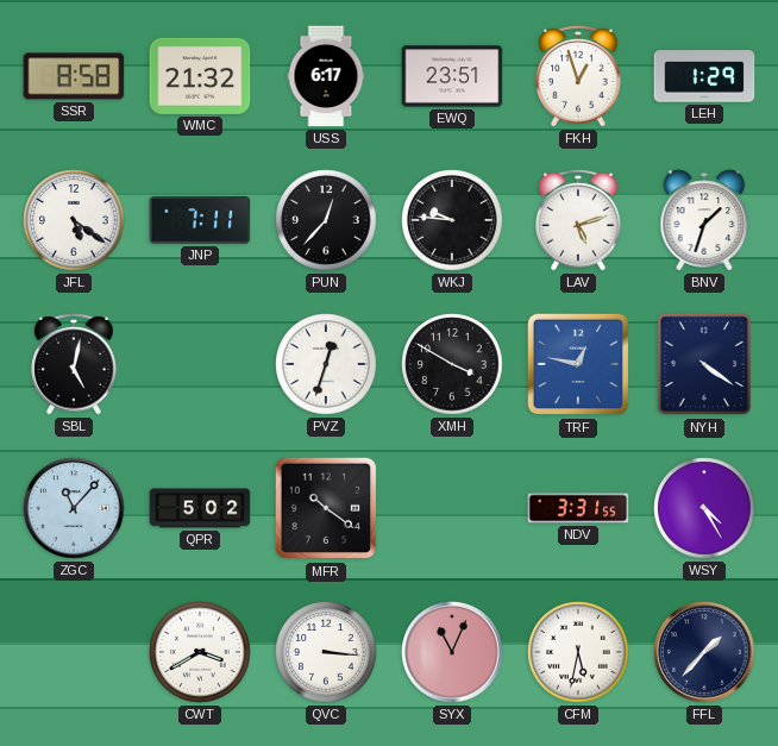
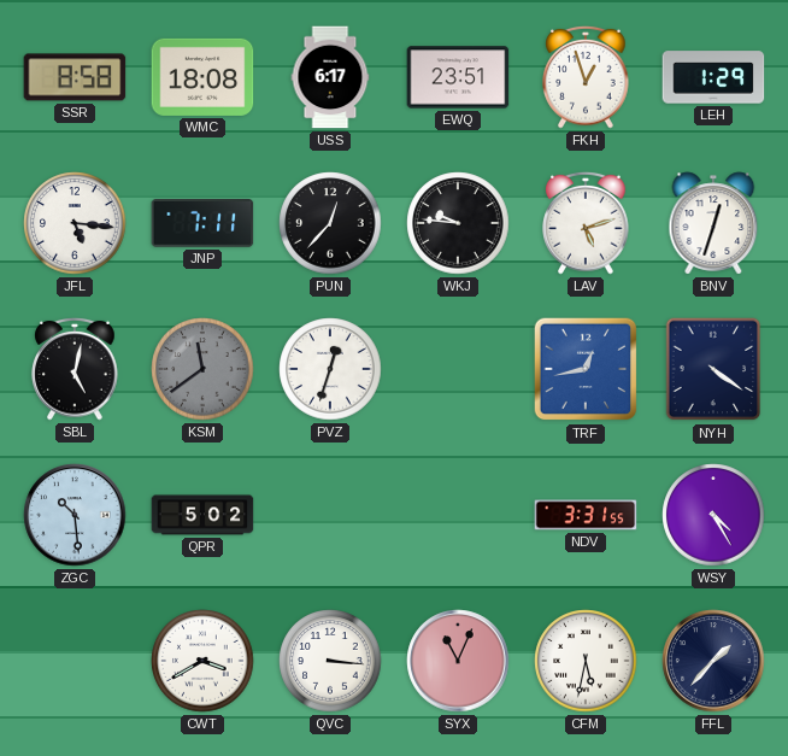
WMC: 21:32 -> 18:08
JFL: 5:21 -> 5:16
BNV: 1:33 -> 12:33
KSM: none -> 11:39
XMH: 3:50 -> none
TRF: 12:47 -> 12:43
ZGC: 11:07 -> 10:29
MFR: 10:21 -> none
